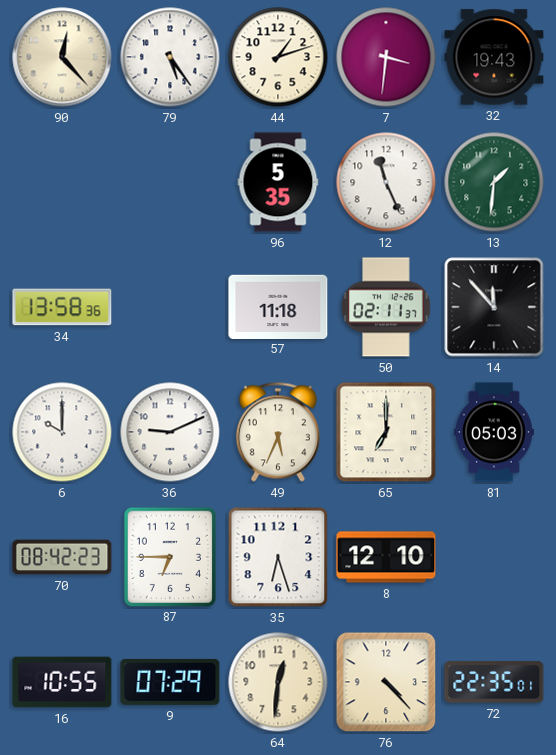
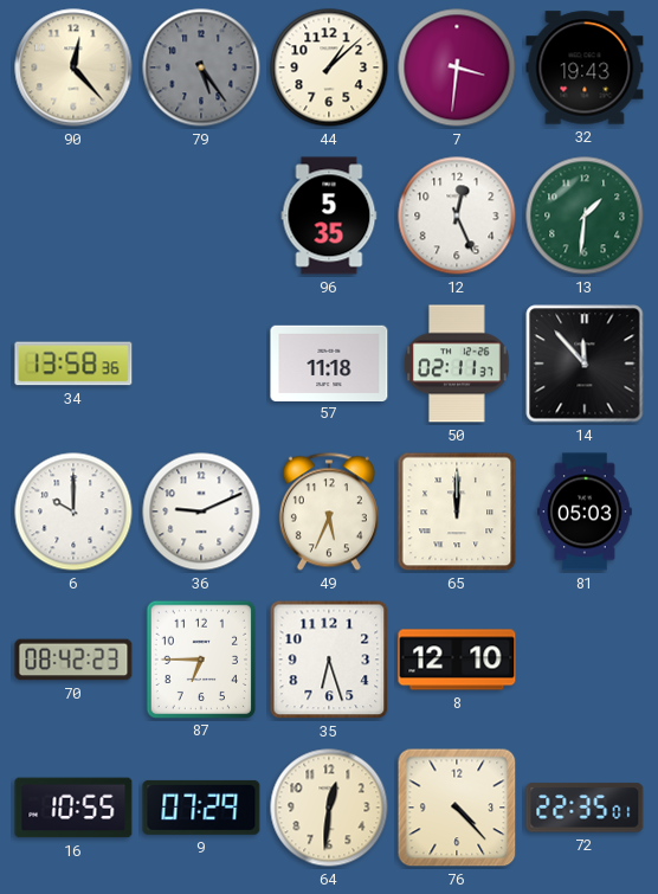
79 dial: white -> grey
44: 1:12 -> 1:08
12: 11:26 -> 12:26
65: 7:00 -> 12:00
